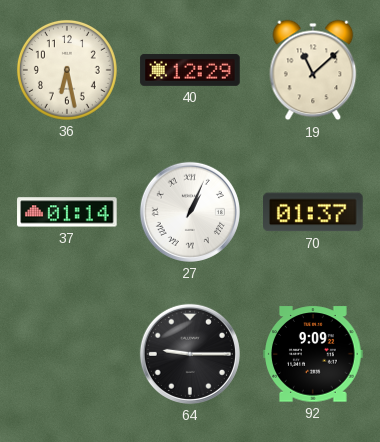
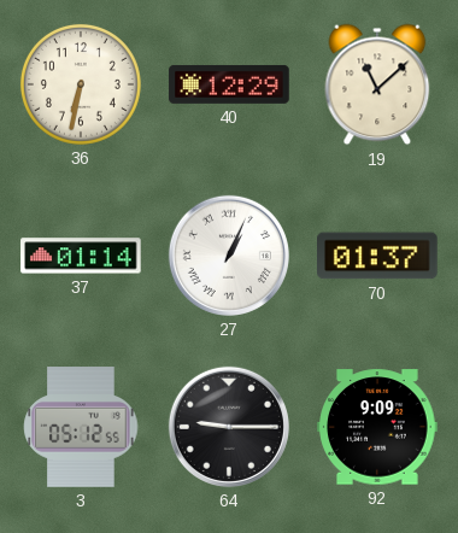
36: 6:28 -> 6:32
3: none -> 05:12
